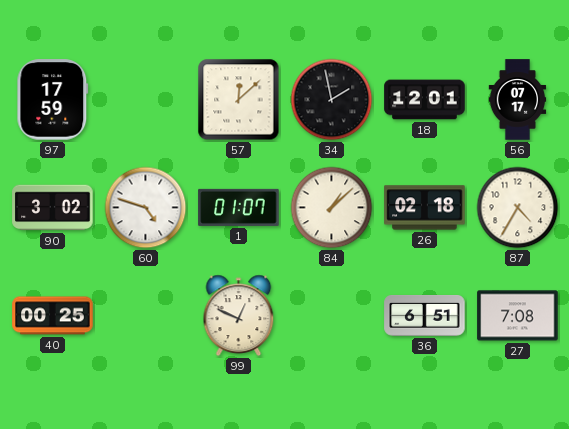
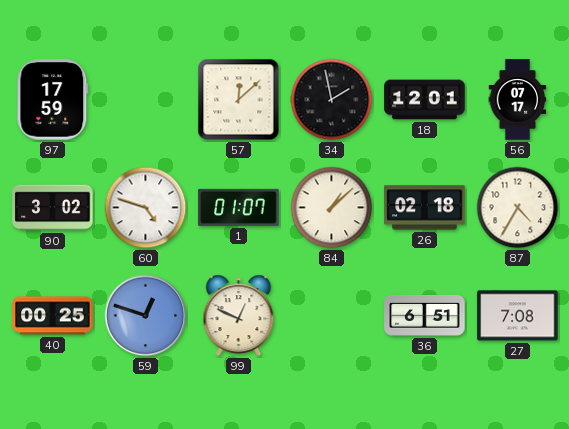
59: none -> 12:48
